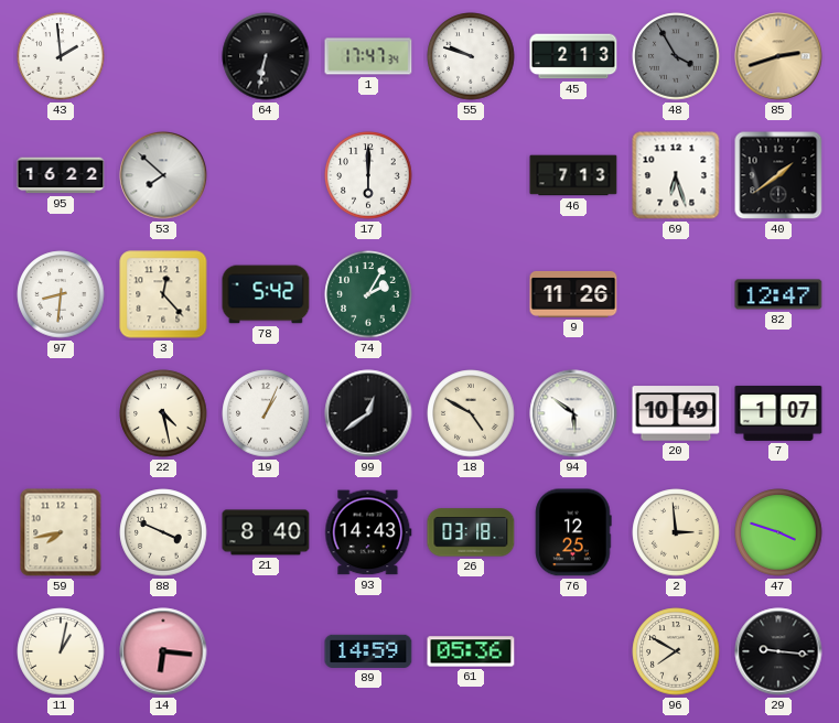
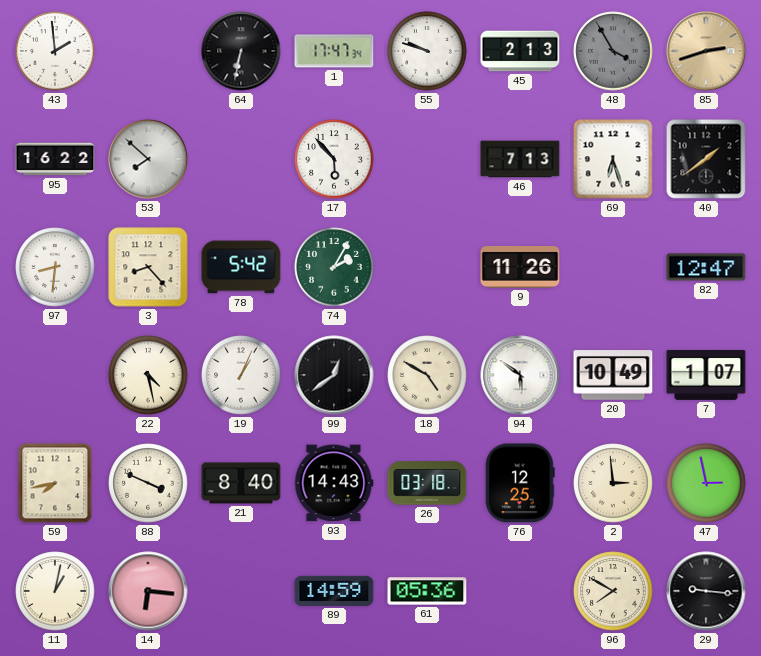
17: 6:00 -> 5:53
3: 12:23 -> 8:23
47: 3:48 -> 2:58
